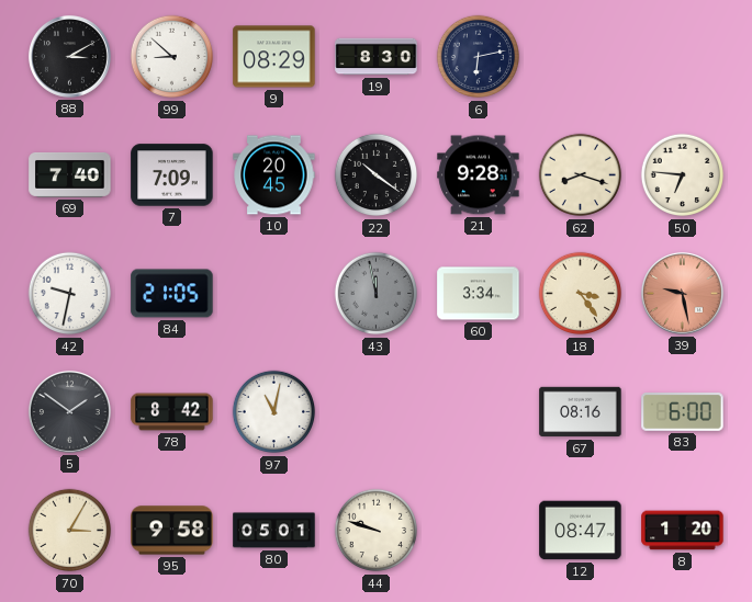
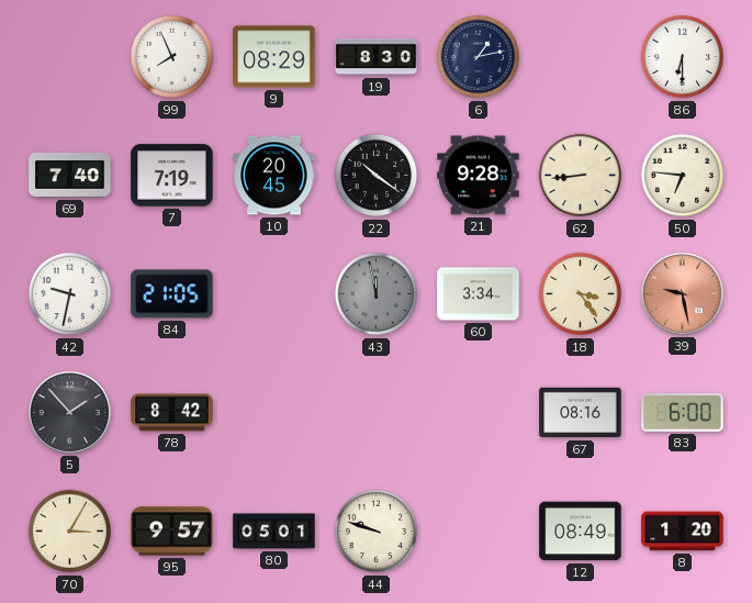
88: 3:10 -> none
99: 8:52 -> 7:56
6: 6:13 -> 1:13
86: none -> 6:30
7: 7:09 -> 7:19
62: 8:18 -> 8:44
5: 1:51 -> 1:53
97: 11:02 -> none
95: 9:58 -> 9:57
12: 08:47 -> 08:49
